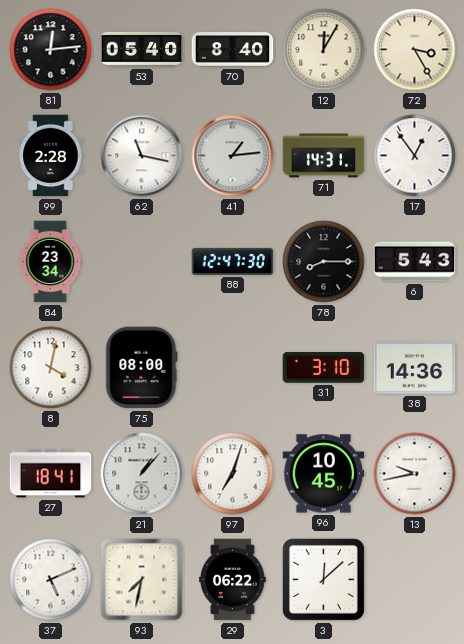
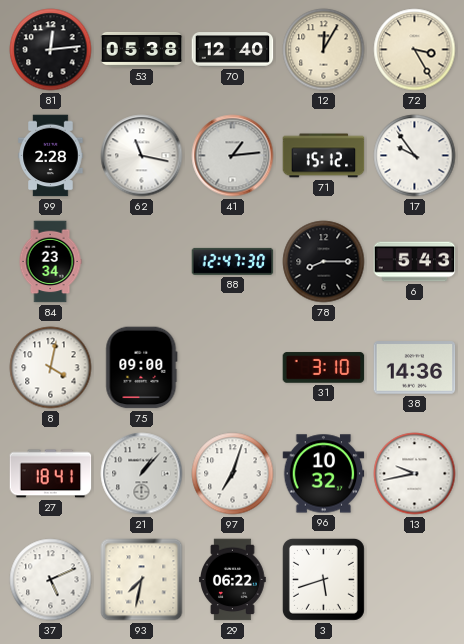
53: 05:40 -> 05:38
70: 8:40 -> 12:40
71: 14:31 -> 15:12
17: 12:54 -> 9:54
75: 08:00 -> 09:00
96: 10:45 -> 10:32
3: 12:08 -> 5:42
